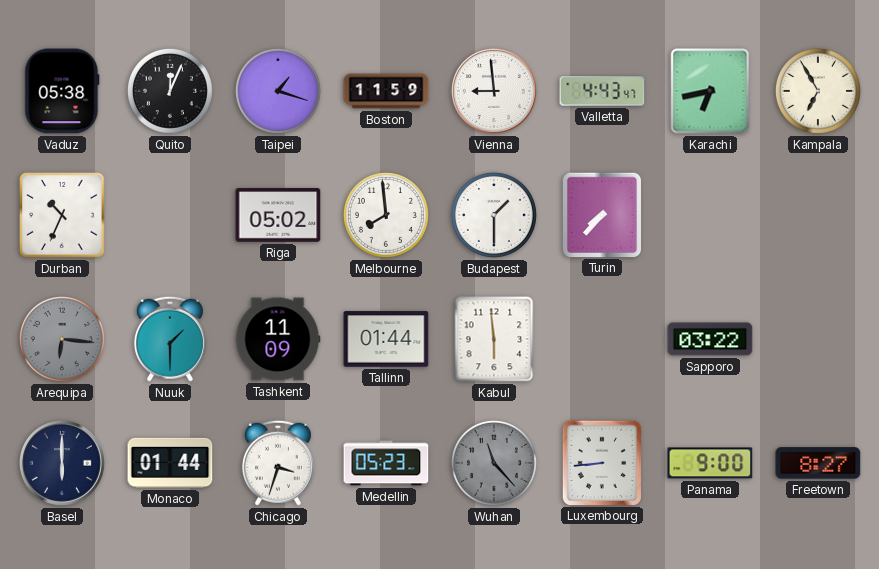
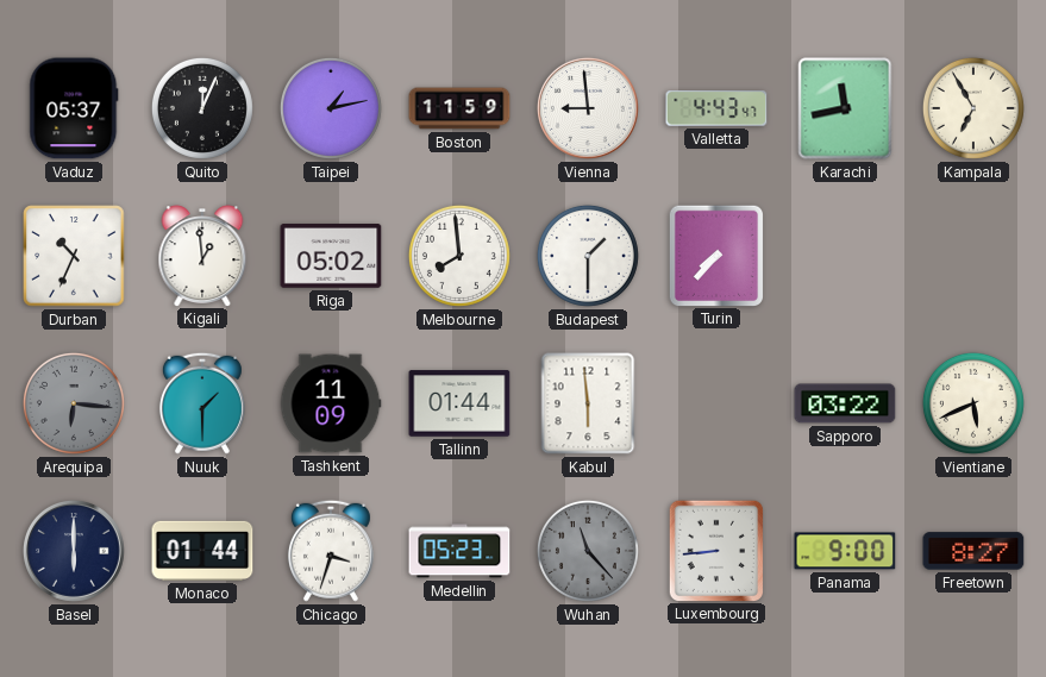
Vaduz: 05:38 -> 05:37
Taipei: 1:18 -> 1:13
Karachi: 6:43 -> 11:43
Kigali: none -> 12:59
Vientiane: none -> 5:41
